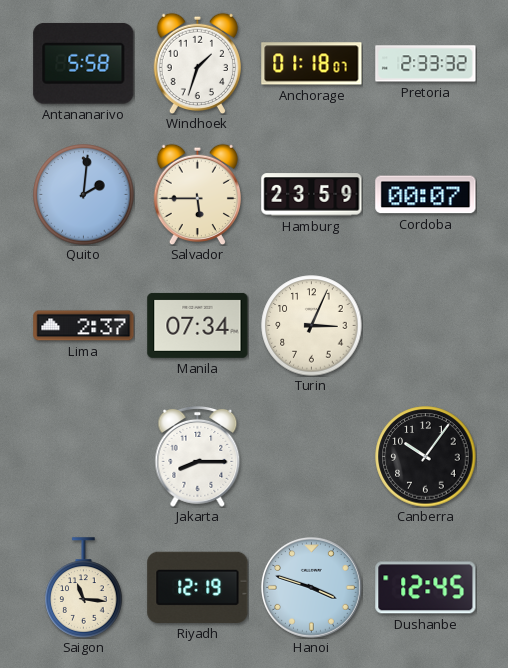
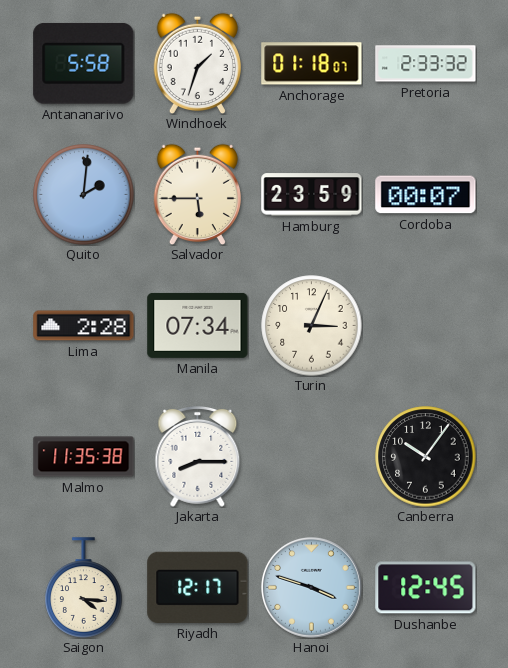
Lima: 2:37 -> 2:28
Malmo: none -> 11:35
Saigon: 11:16 -> 4:16
Riyadh: 12:19 -> 12:17
